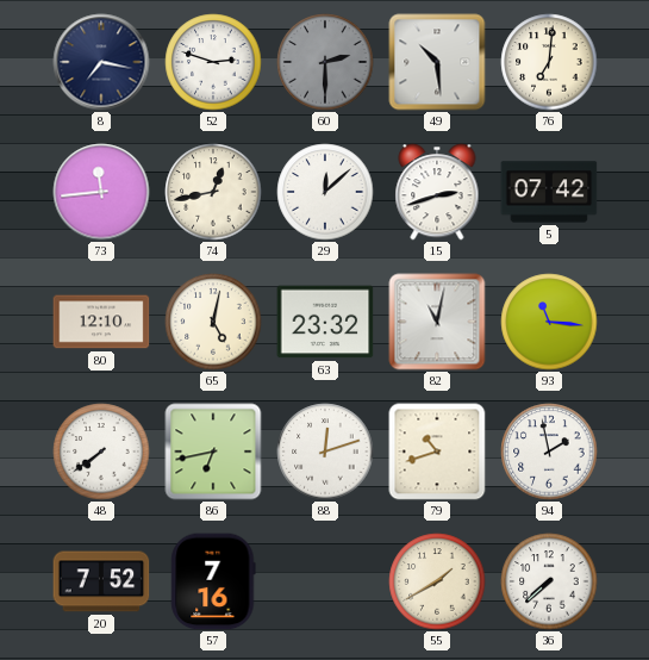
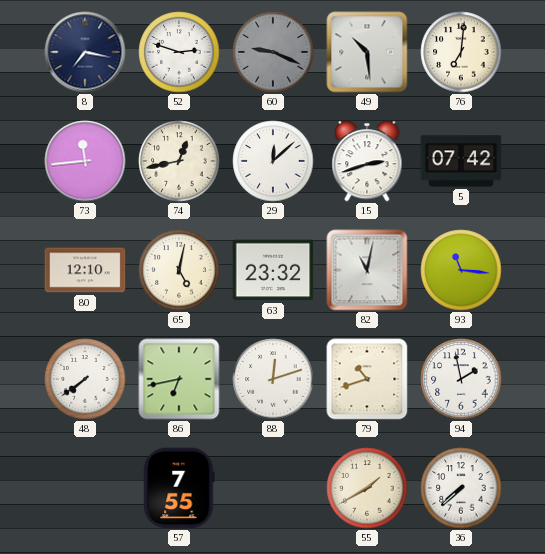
60: 2:30 -> 9:19
20: 7:52 -> none
57: 7:16 -> 7:55
